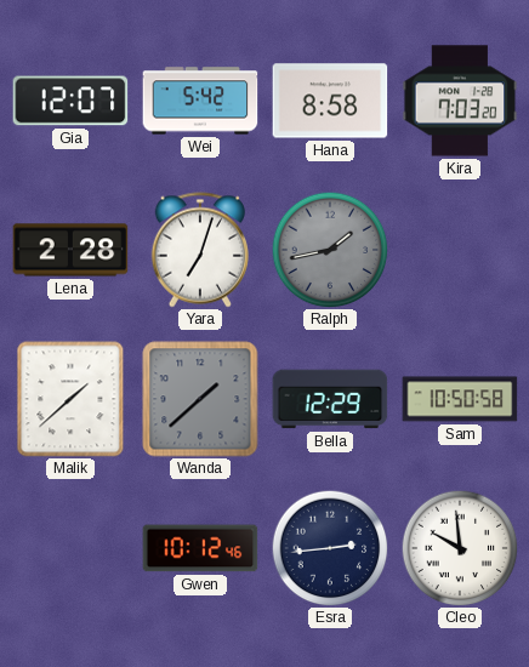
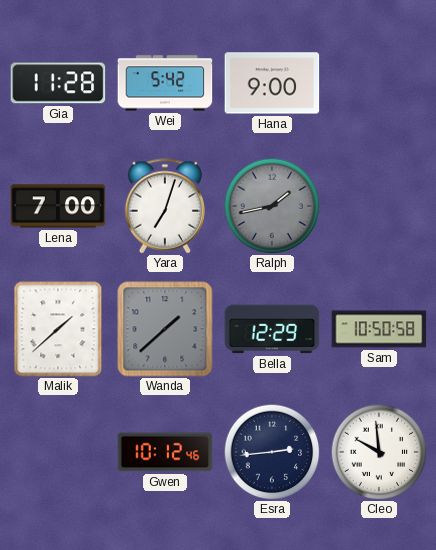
Gia: 12:07 -> 11:28
Hana: 8:58 -> 9:00
Kira: 7:03 -> none
Lena: 2:28 -> 7:00
